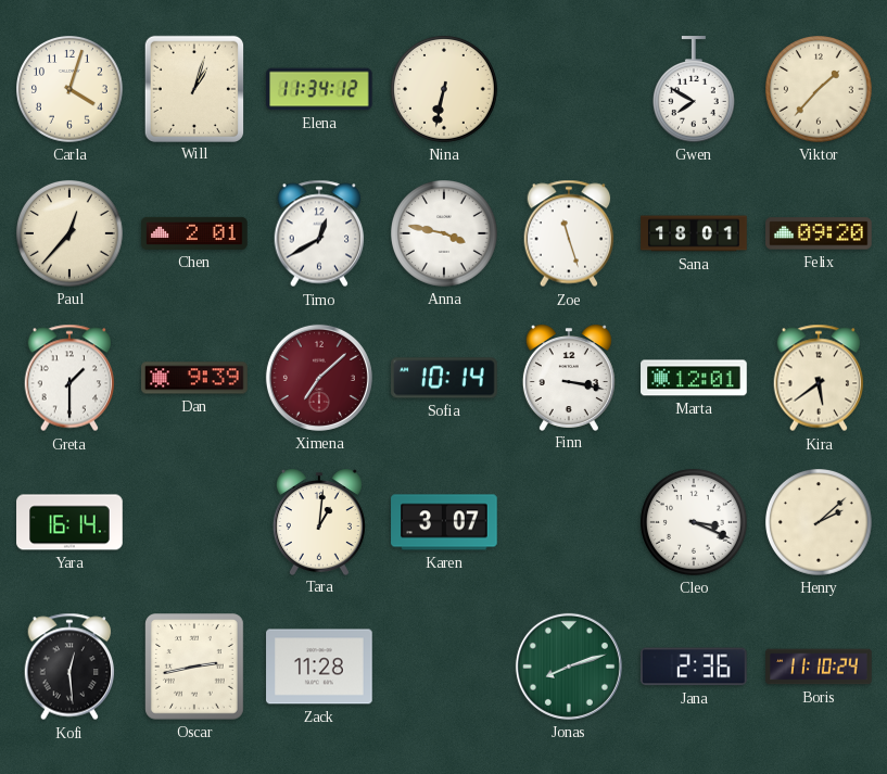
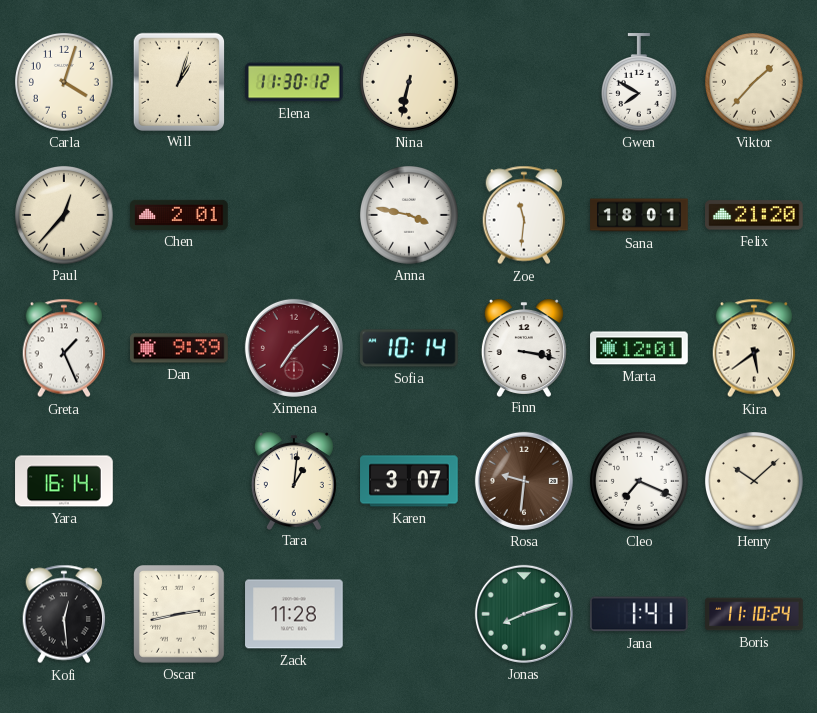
Elena: 11:34 -> 11:30
Timo: 12:40 -> none
Zoe: 11:27 -> 11:31
Felix: 09:20 -> 21:20
Greta: 1:30 -> 1:26
Rosa: none -> 9:31
Cleo: 3:19 -> 7:19
Henry: 2:08 -> 10:08
Jana: 2:36 -> 1:41
